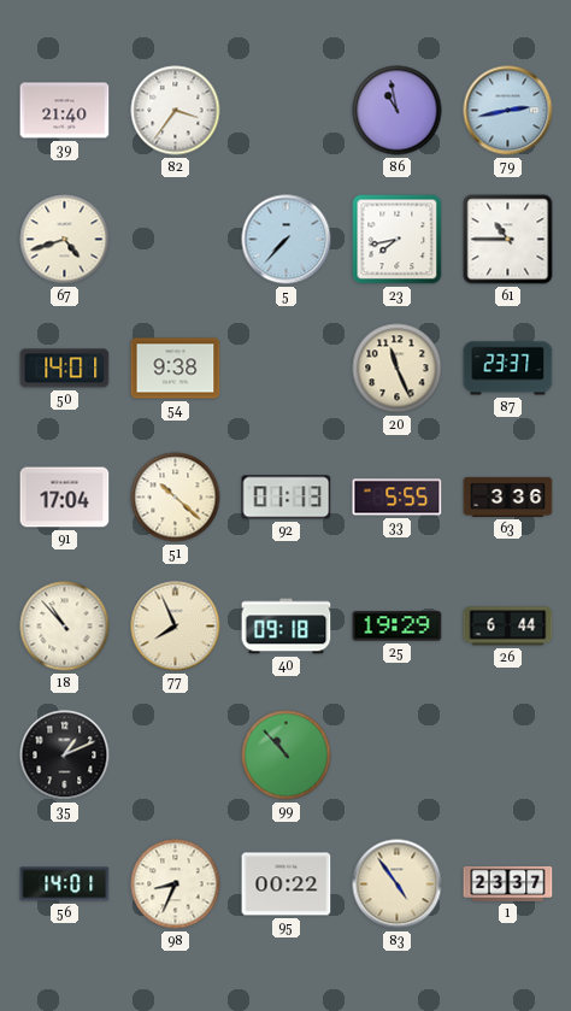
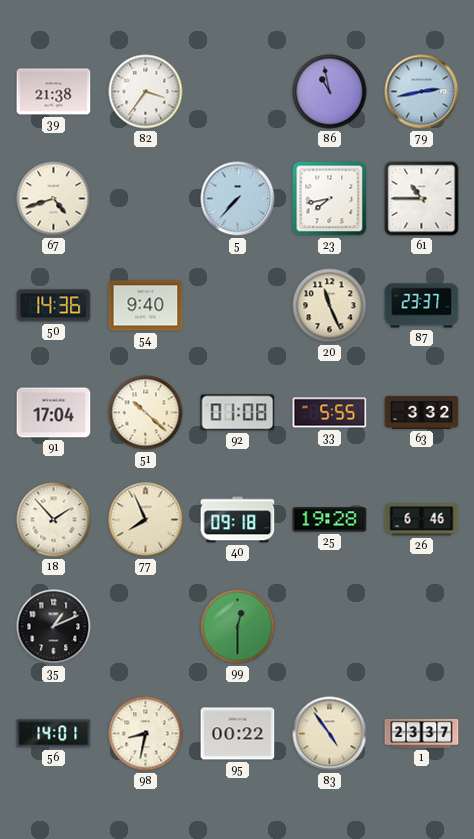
39: 21:40 -> 21:38
50: 14:01 -> 14:36
54: 9:38 -> 9:40
92: 01:13 -> 01:08
63: 3:36 -> 3:32
18: 10:53 -> 1:53
25: 19:29 -> 19:28
26: 6:44 -> 6:46
99: 10:53 -> 12:30
98: 8:34 -> 8:32
